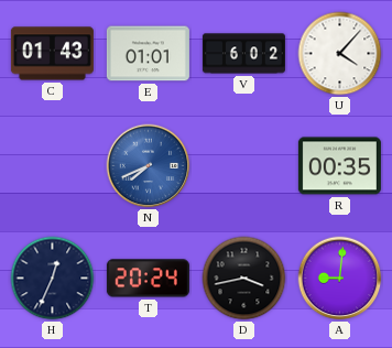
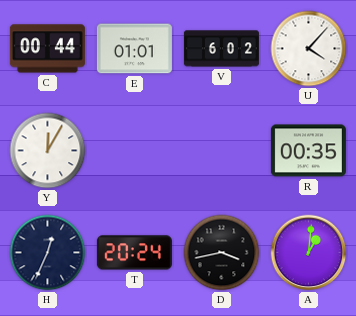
C: 01:43 -> 00:44
Y: none -> 12:05
N: 7:41 -> none
A: 9:01 -> 1:01
